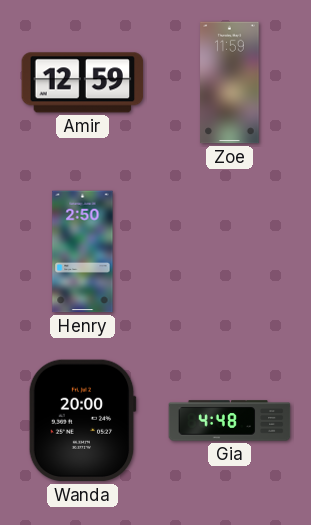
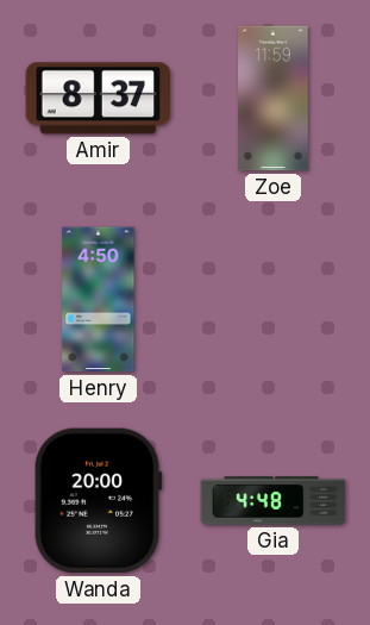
Amir: 12:59 -> 8:37
Henry: 2:50 -> 4:50
